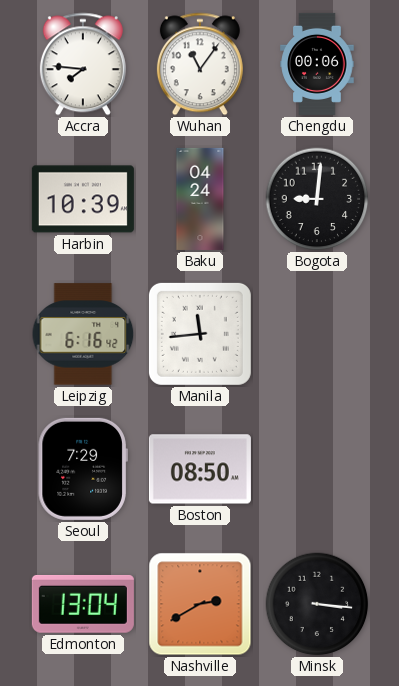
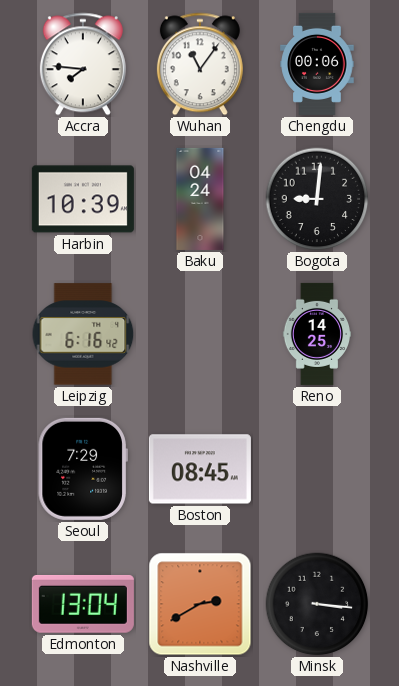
Manila: 11:44 -> none
Reno: none -> 14:25
Boston: 08:50 -> 08:45
